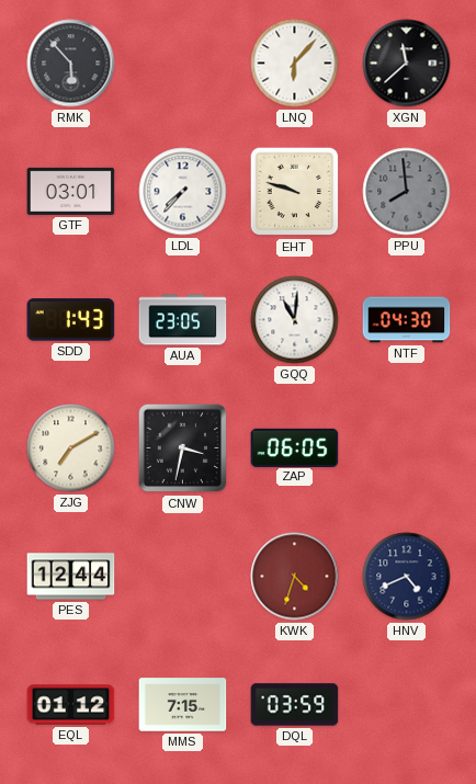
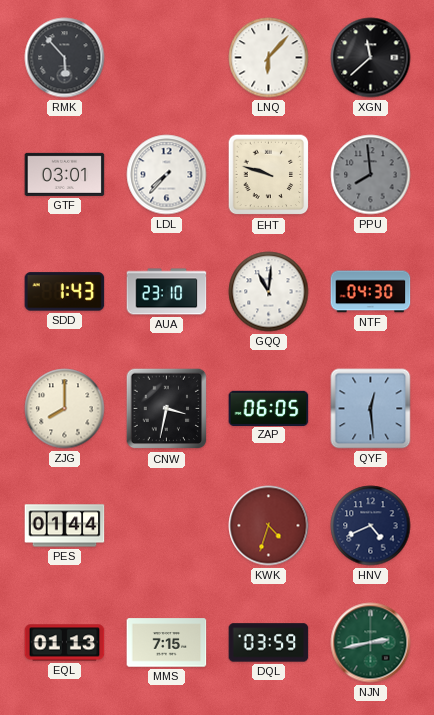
AUA: 23:05 -> 23:10
ZJG: 7:10 -> 8:00
QYF: none -> 12:29
PES: 12:44 -> 01:44
EQL: 01:12 -> 01:13
NJN: none -> 2:43
